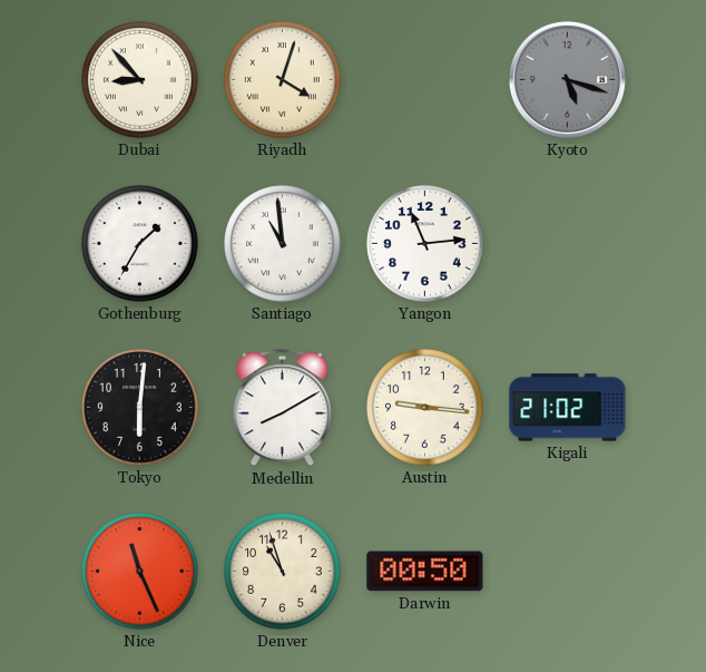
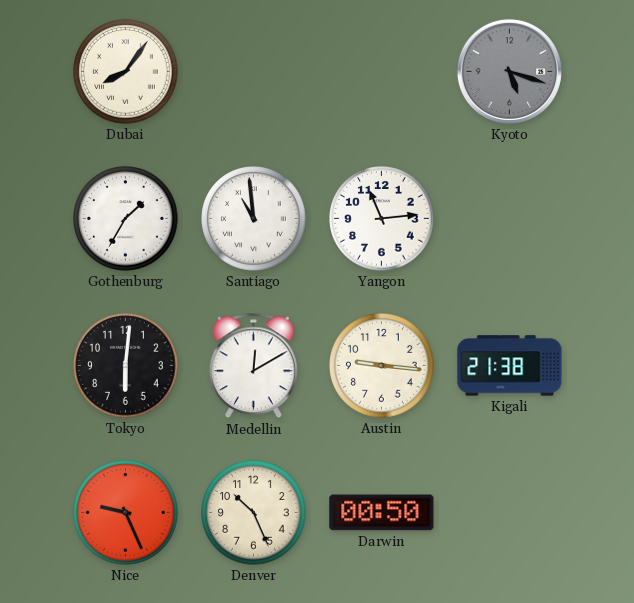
Dubai: 8:53 -> 8:06
Riyadh: 4:03 -> none
Medellin: 8:10 -> 12:10
Kigali: 21:02 -> 21:38
Nice: 11:26 -> 9:26
Denver: 10:57 -> 10:26
